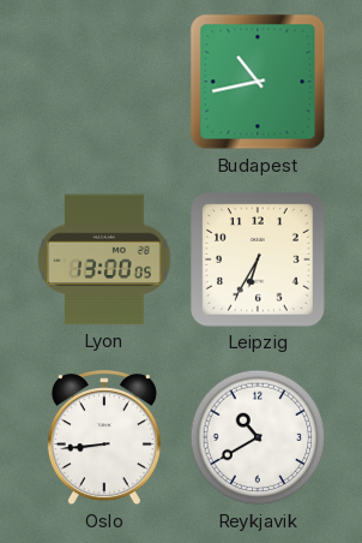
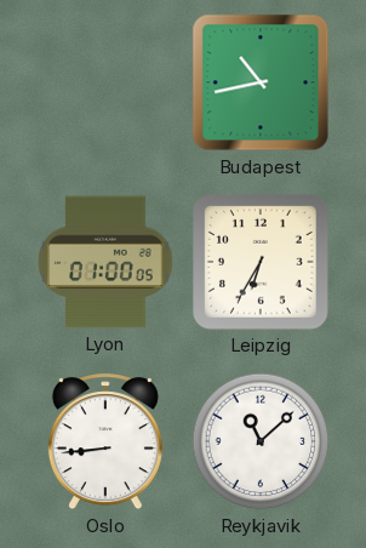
Lyon: 13:00 -> 01:00
Reykjavik: 10:40 -> 11:08
